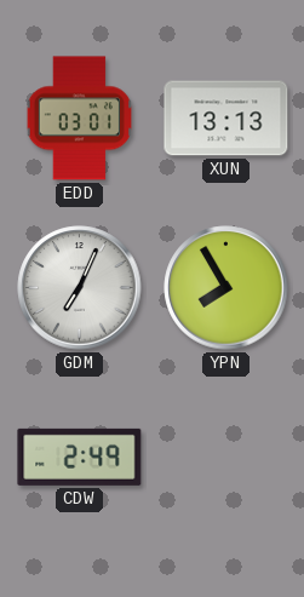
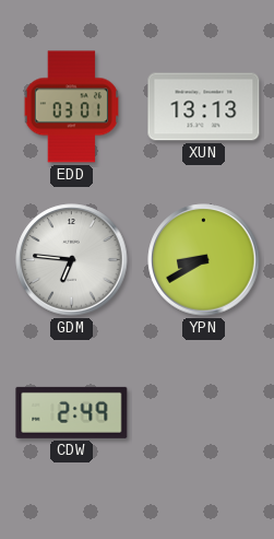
GDM: 7:04 -> 6:46
YPN: 7:55 -> 8:40
